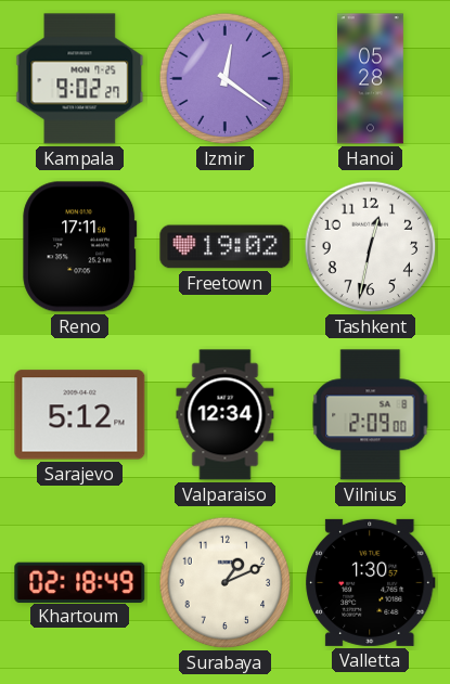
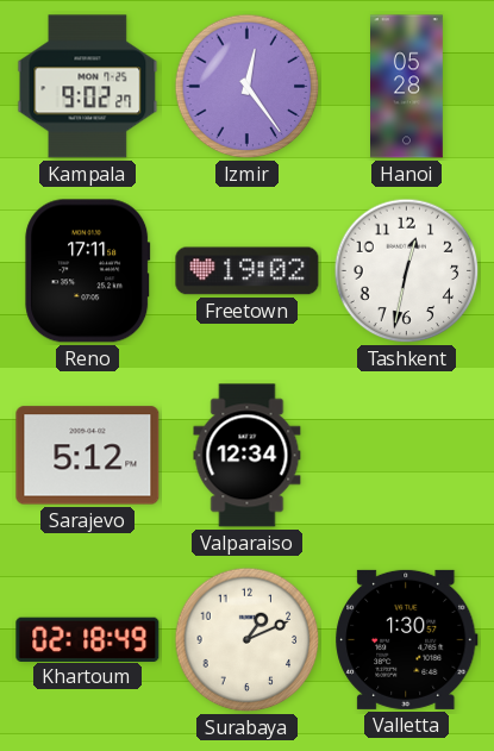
Izmir: 12:21 -> 12:24
Vilnius: 2:09 -> none
